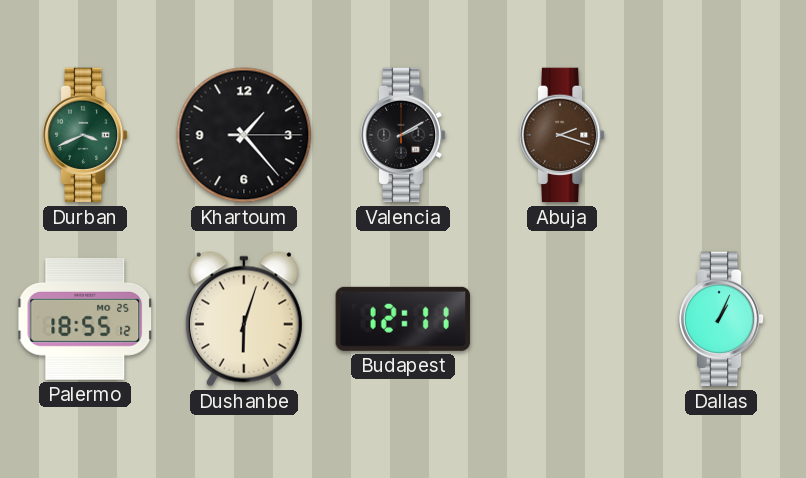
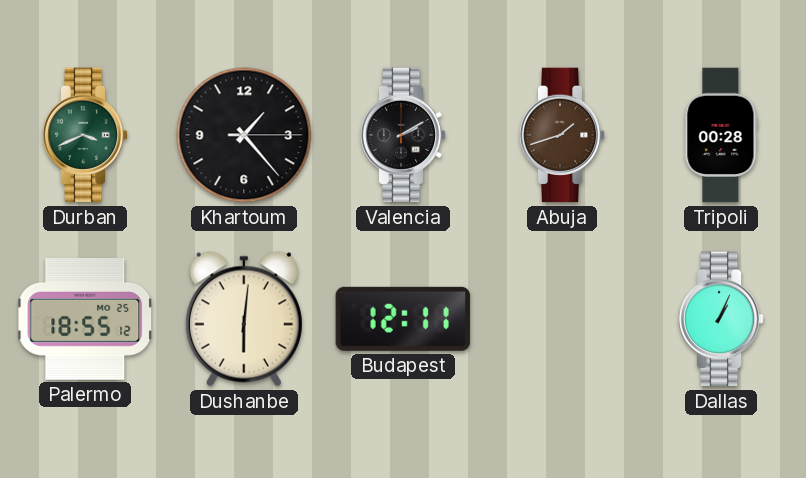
Abuja: 2:18 -> 1:42
Tripoli: none -> 00:28
Dushanbe: 6:03 -> 6:01
